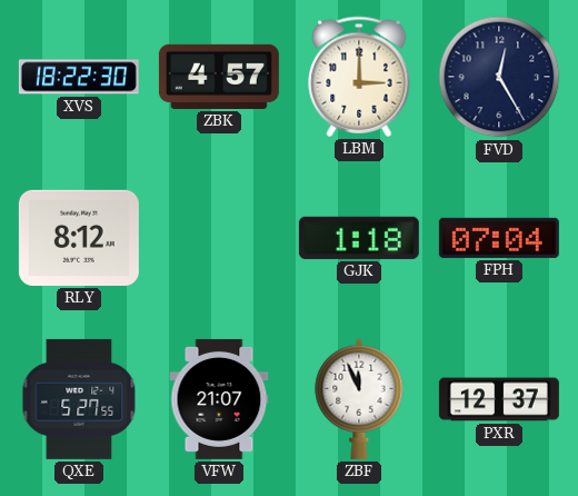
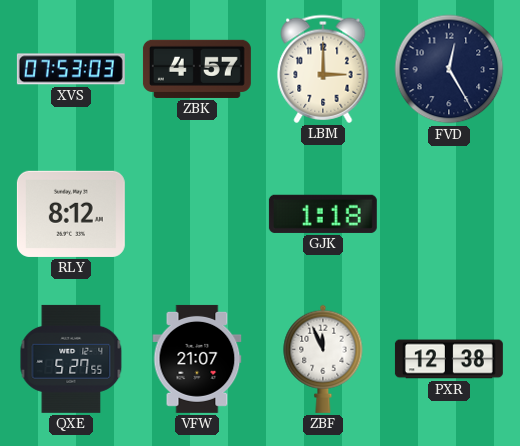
XVS: 18:22 -> 07:53
FPH: 07:04 -> none
PXR: 12:37 -> 12:38
